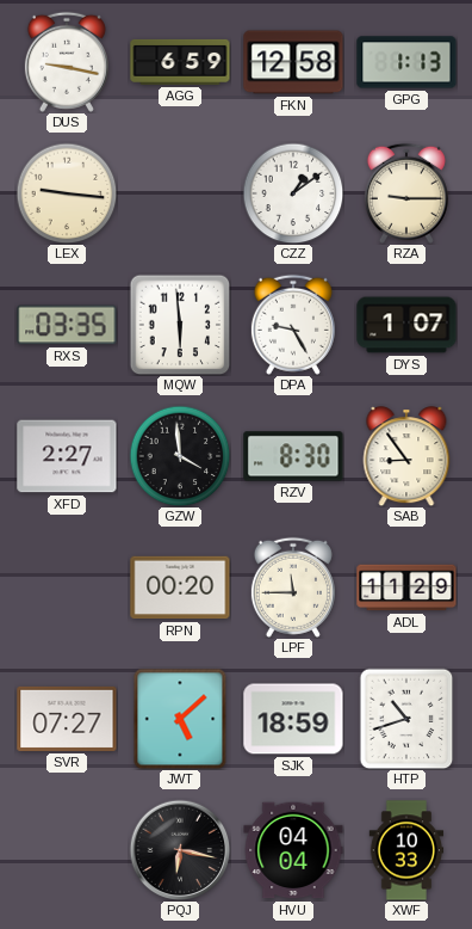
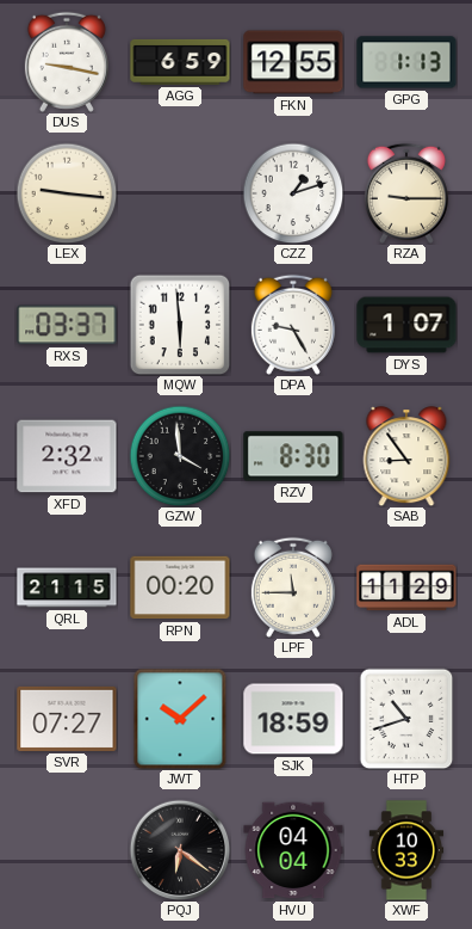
FKN: 12:58 -> 12:55
CZZ: 1:09 -> 1:12
RXS: 03:35 -> 03:37
XFD: 2:27 -> 2:32
QRL: none -> 21:15
JWT: 5:08 -> 10:08
PQJ: 6:17 -> 6:21
